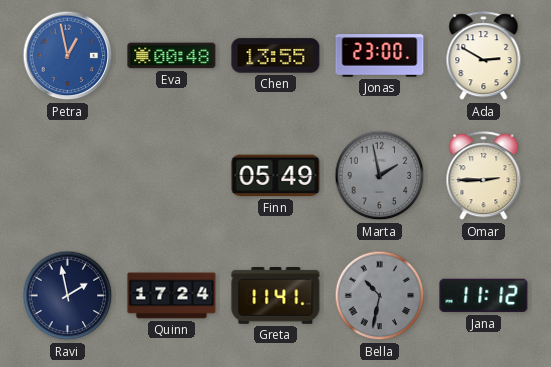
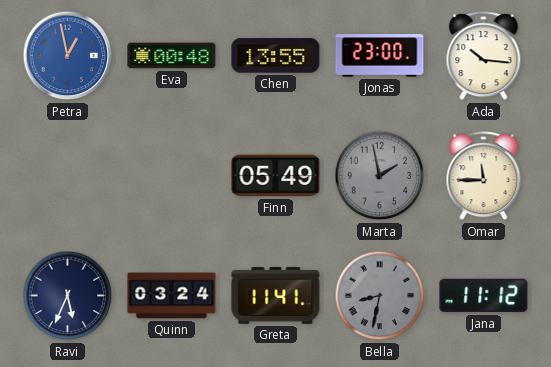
Ada: 2:50 -> 10:16
Omar: 2:45 -> 11:45
Ravi: 1:58 -> 5:34
Quinn: 17:24 -> 03:24
Bella: 10:32 -> 8:32
